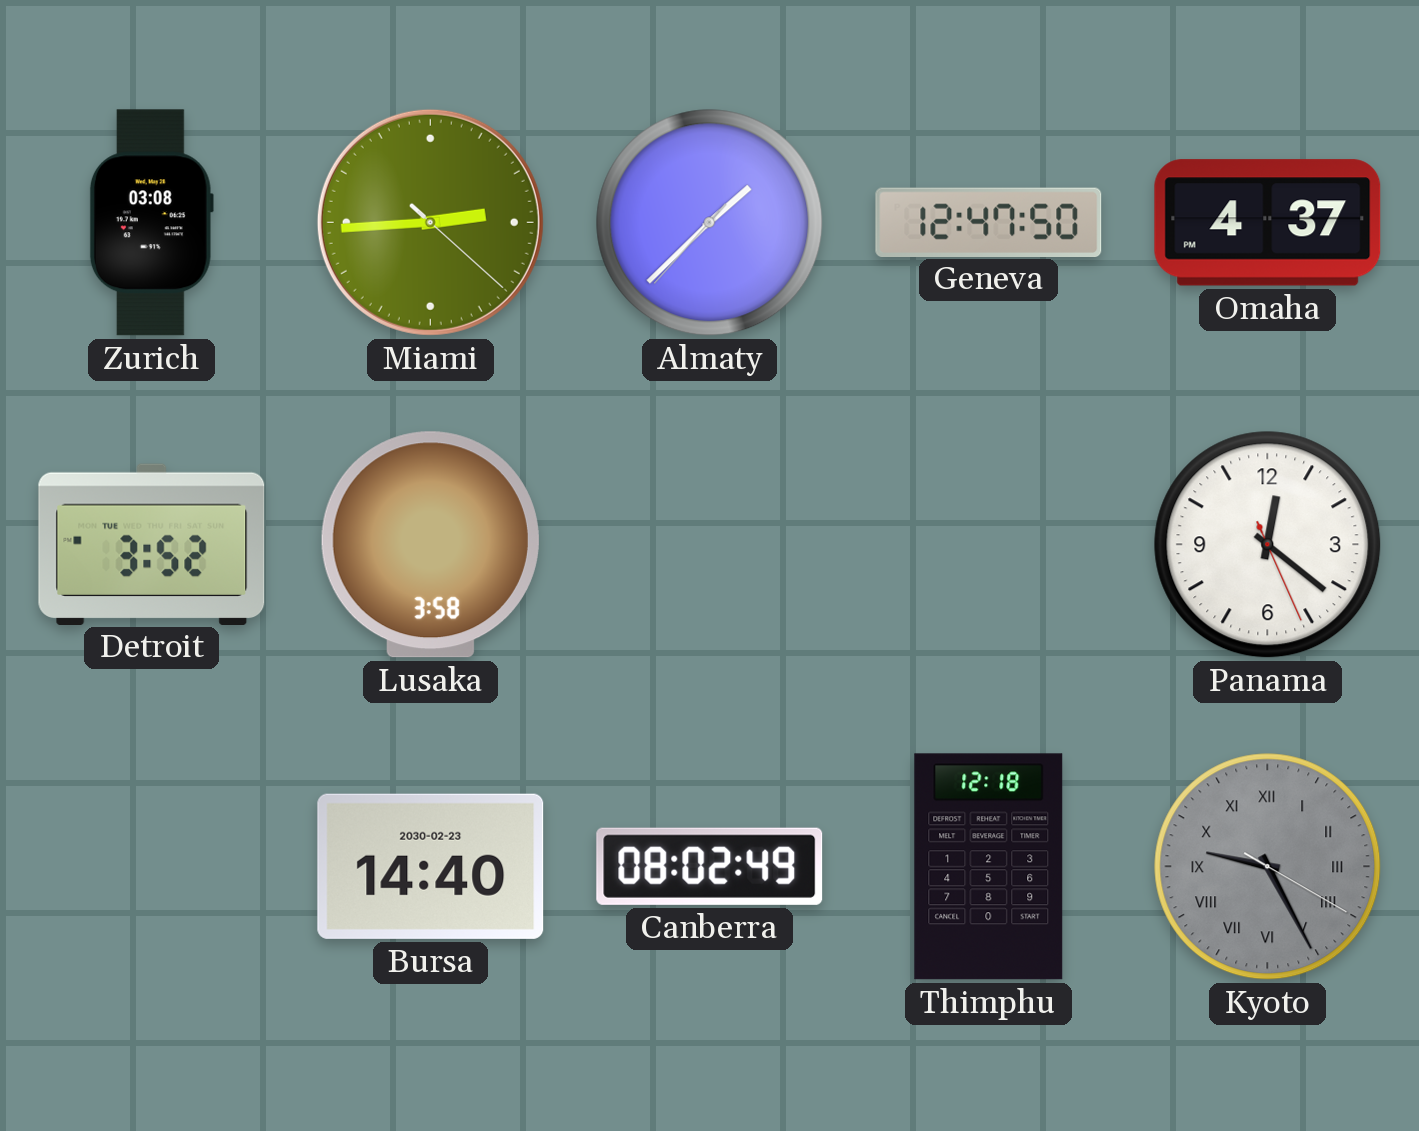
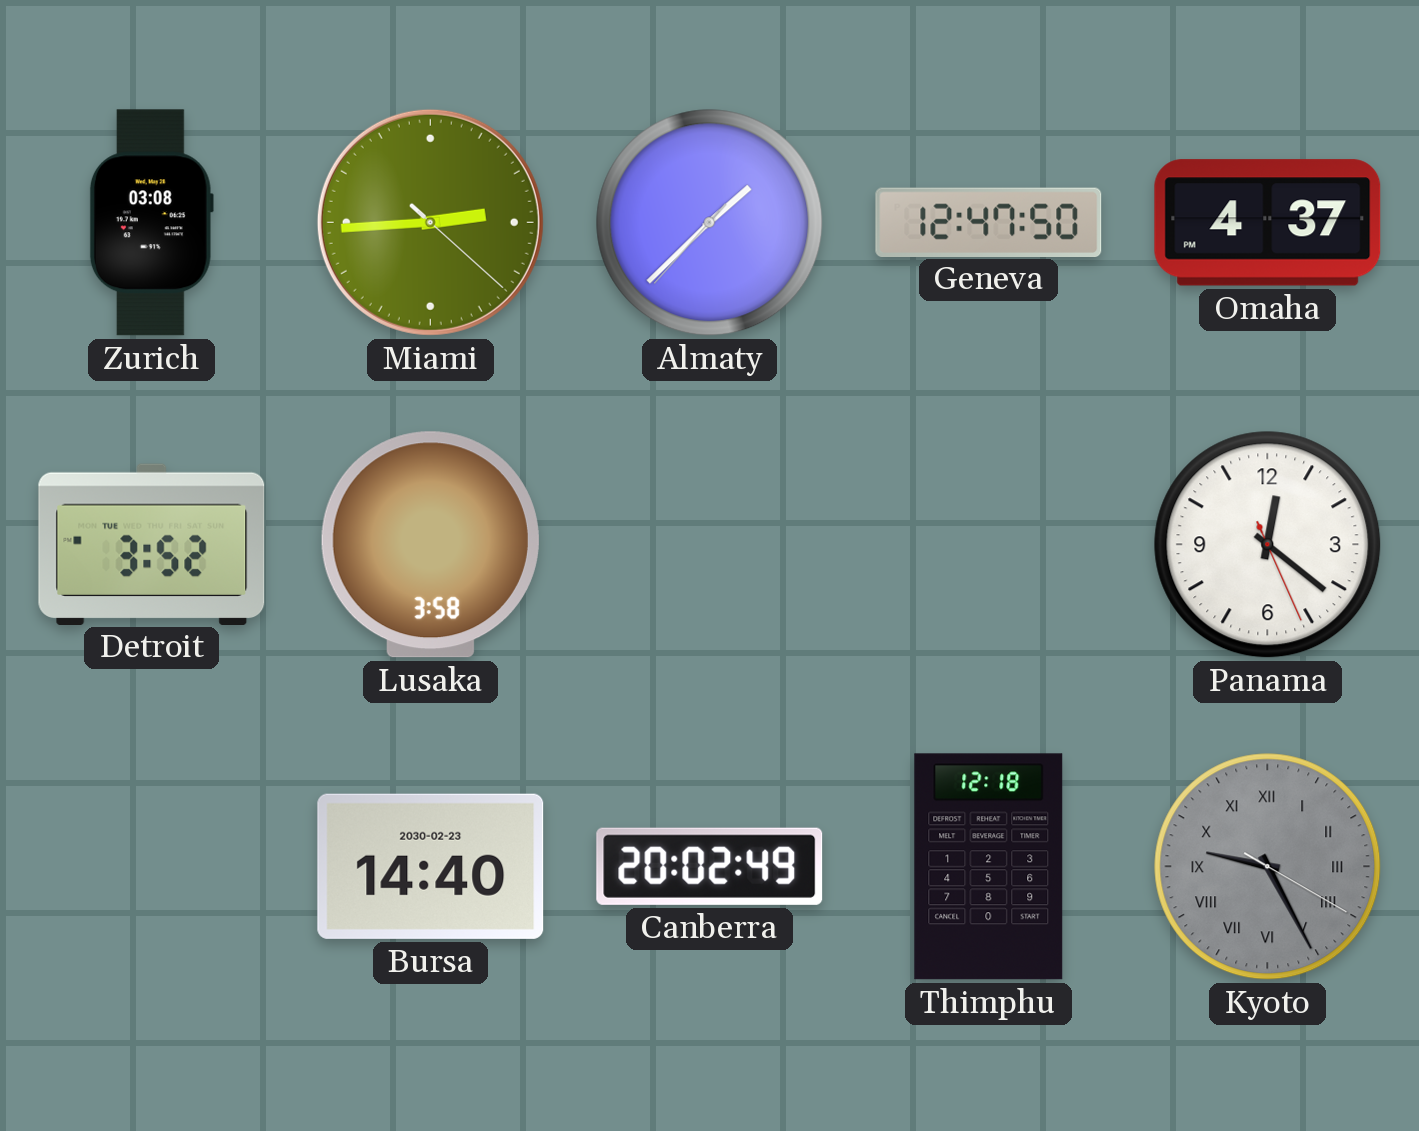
Canberra: 08:02 -> 20:02
